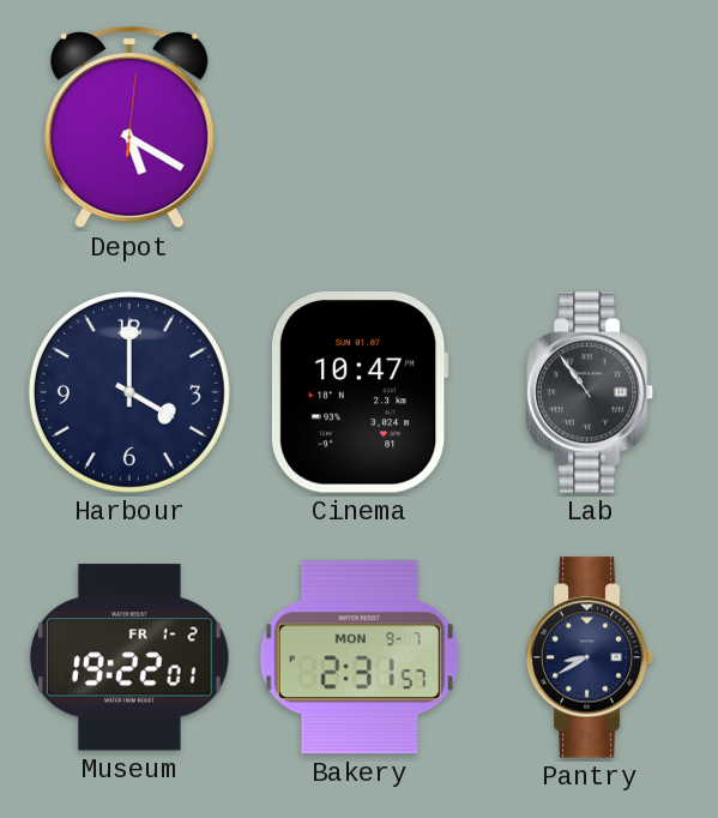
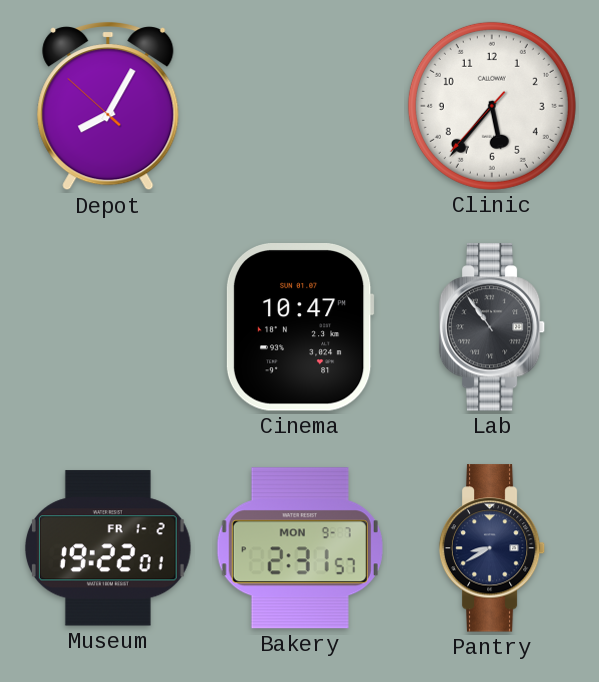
Depot: 5:20 -> 8:04
Clinic: none -> 5:36
Harbour: 4:00 -> none
